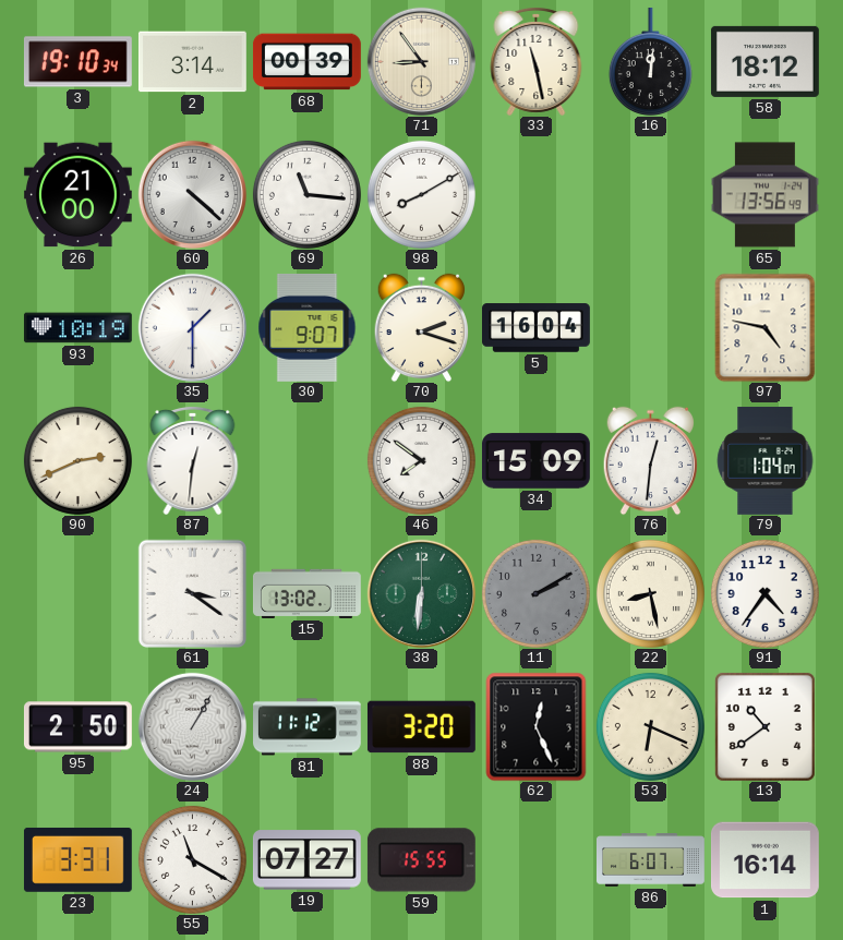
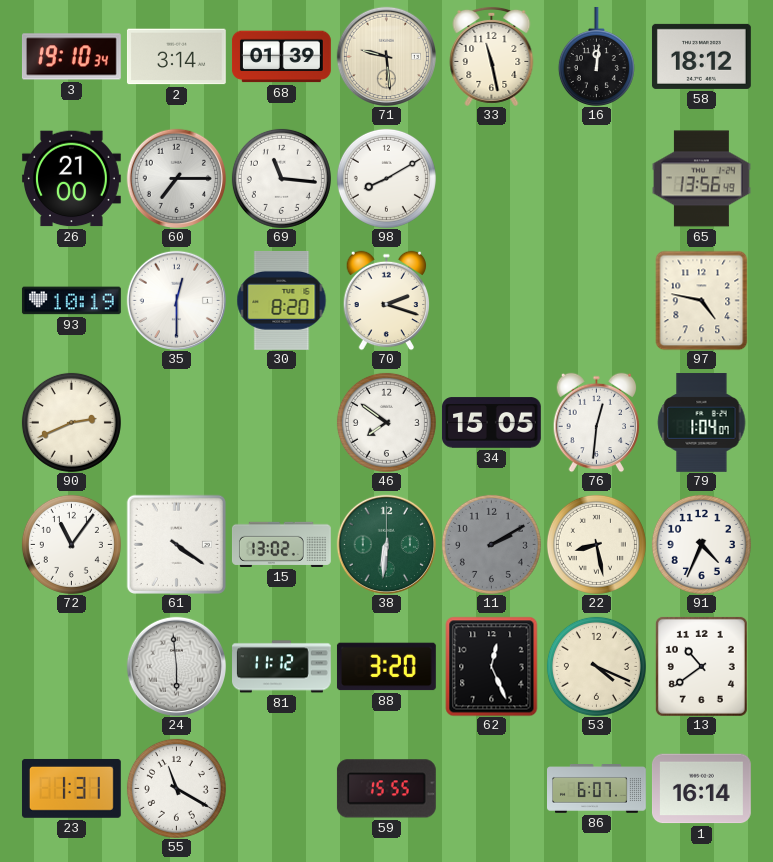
68: 00:39 -> 01:39
71: 8:54 -> 9:29
60: 4:22 -> 7:15
35: 1:30 -> 12:30
30: 9:07 -> 8:20
5: 16:04 -> none
87: 12:31 -> none
34: 15:09 -> 15:05
72: none -> 11:06
61: 3:21 -> 4:21
91: 4:36 -> 4:34
95: 2:50 -> none
24: 1:05 -> 5:59
53: 6:19 -> 4:19
23: 3:31 -> 1:31
19: 07:27 -> none
